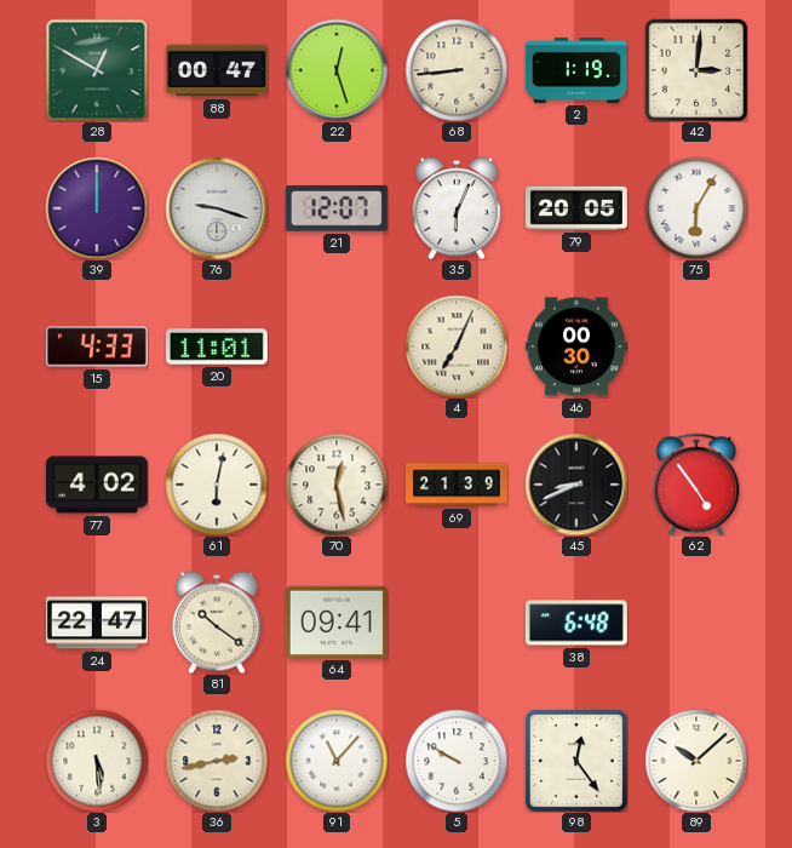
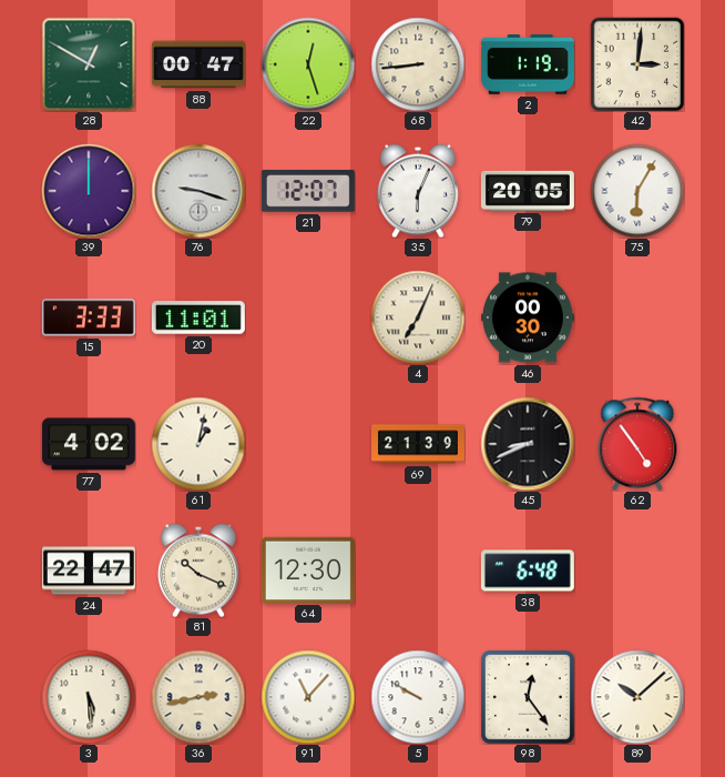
15: 4:33 -> 3:33
61: 6:02 -> 1:02
70: 12:28 -> none
81: 10:21 -> 10:19
64: 09:41 -> 12:30
